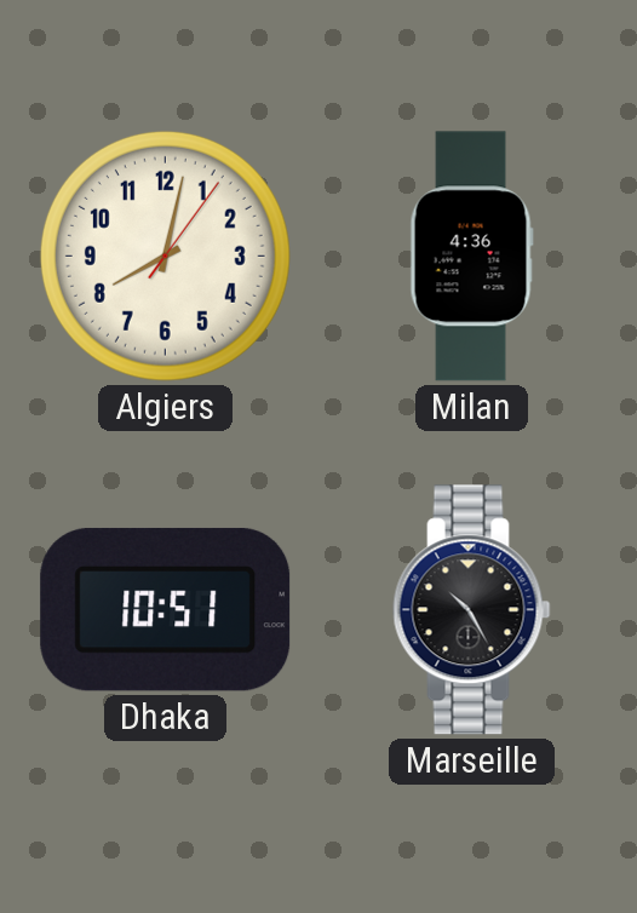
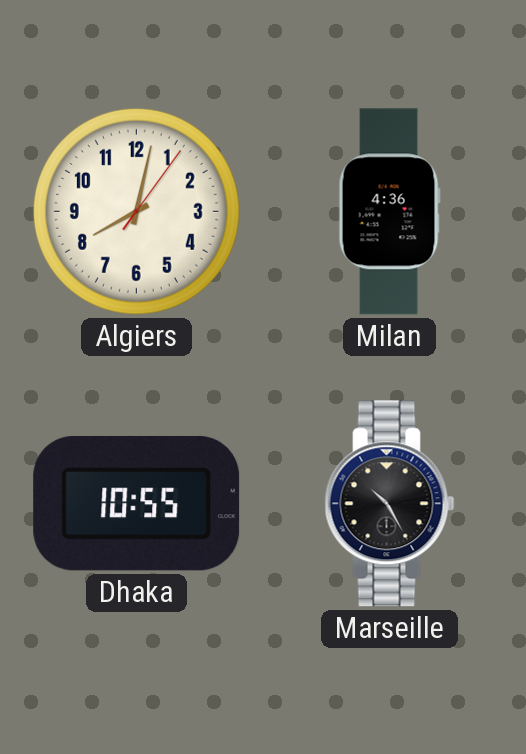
Dhaka: 10:51 -> 10:55
